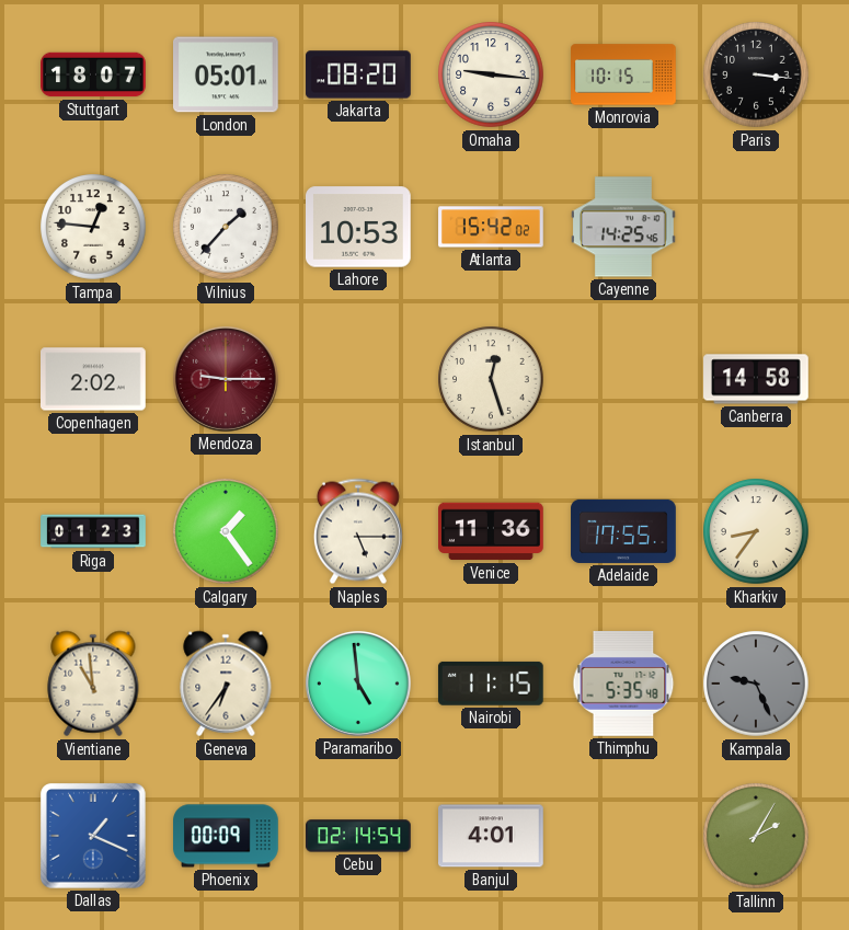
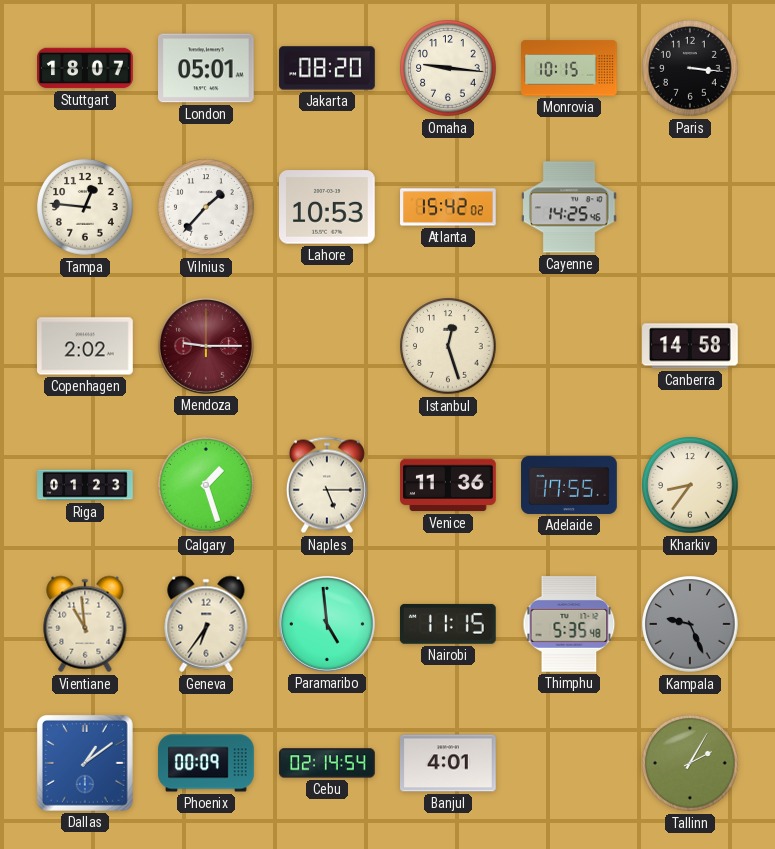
Calgary: 1:24 -> 1:27
Dallas: 1:19 -> 1:09
